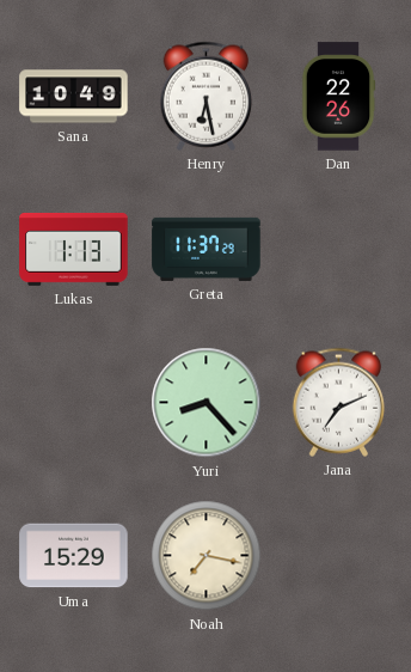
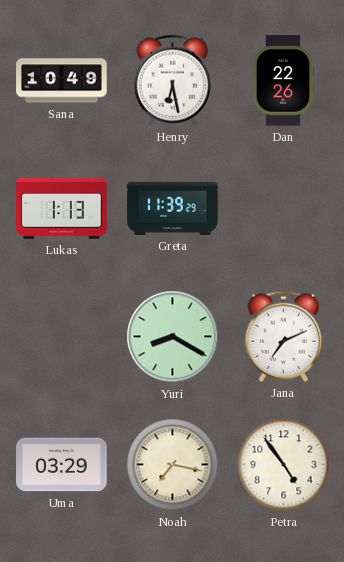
Greta: 11:37 -> 11:39
Yuri: 8:23 -> 8:20
Uma: 15:29 -> 03:29
Petra: none -> 4:54
